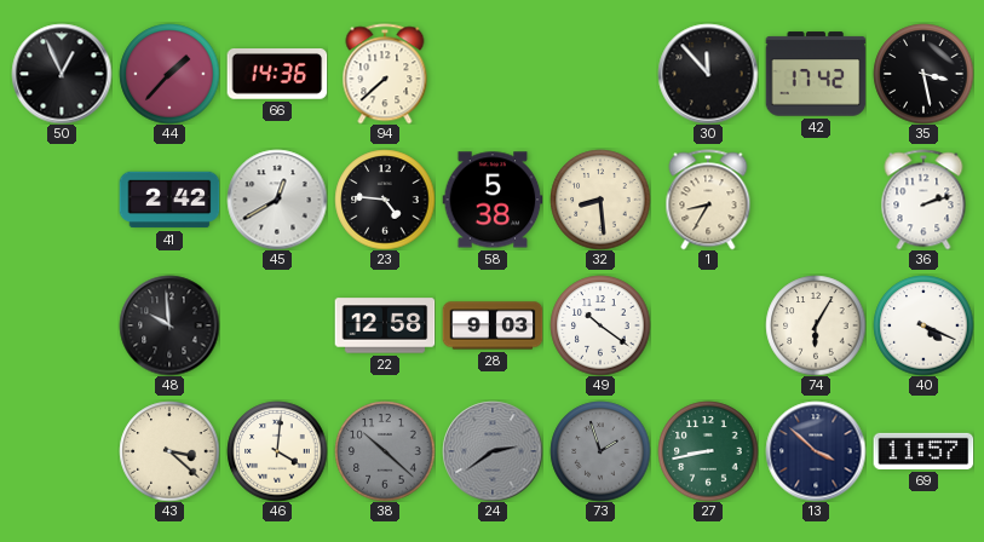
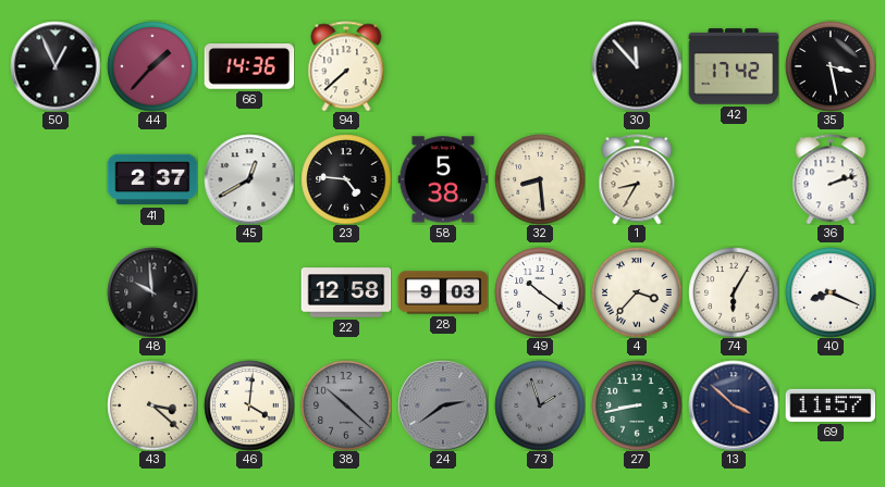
41: 2:42 -> 2:37
4: none -> 3:37
40: 4:19 -> 8:19
